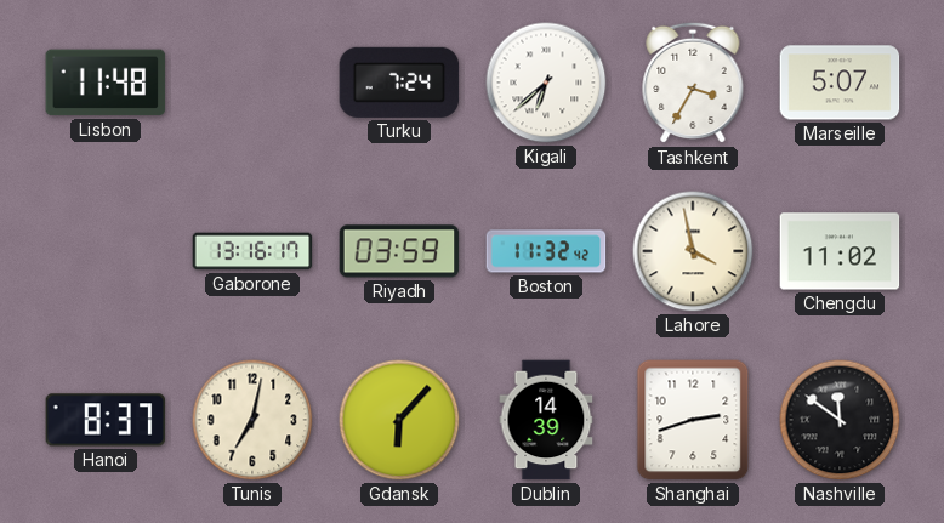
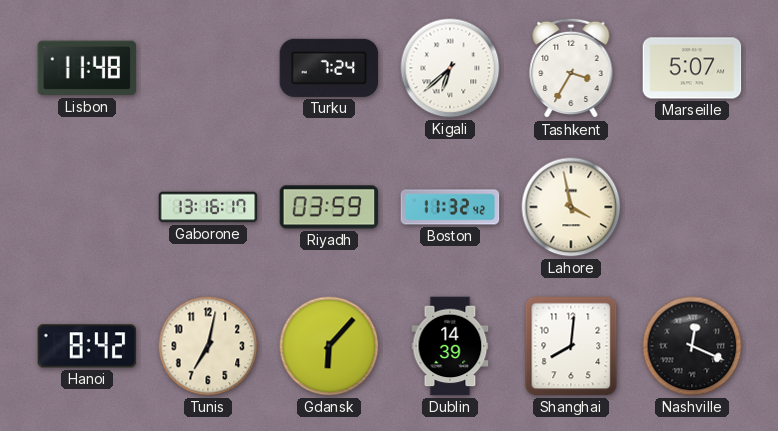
Chengdu: 11:02 -> none
Hanoi: 8:37 -> 8:42
Shanghai: 2:42 -> 8:01
Nashville: 11:51 -> 12:19
